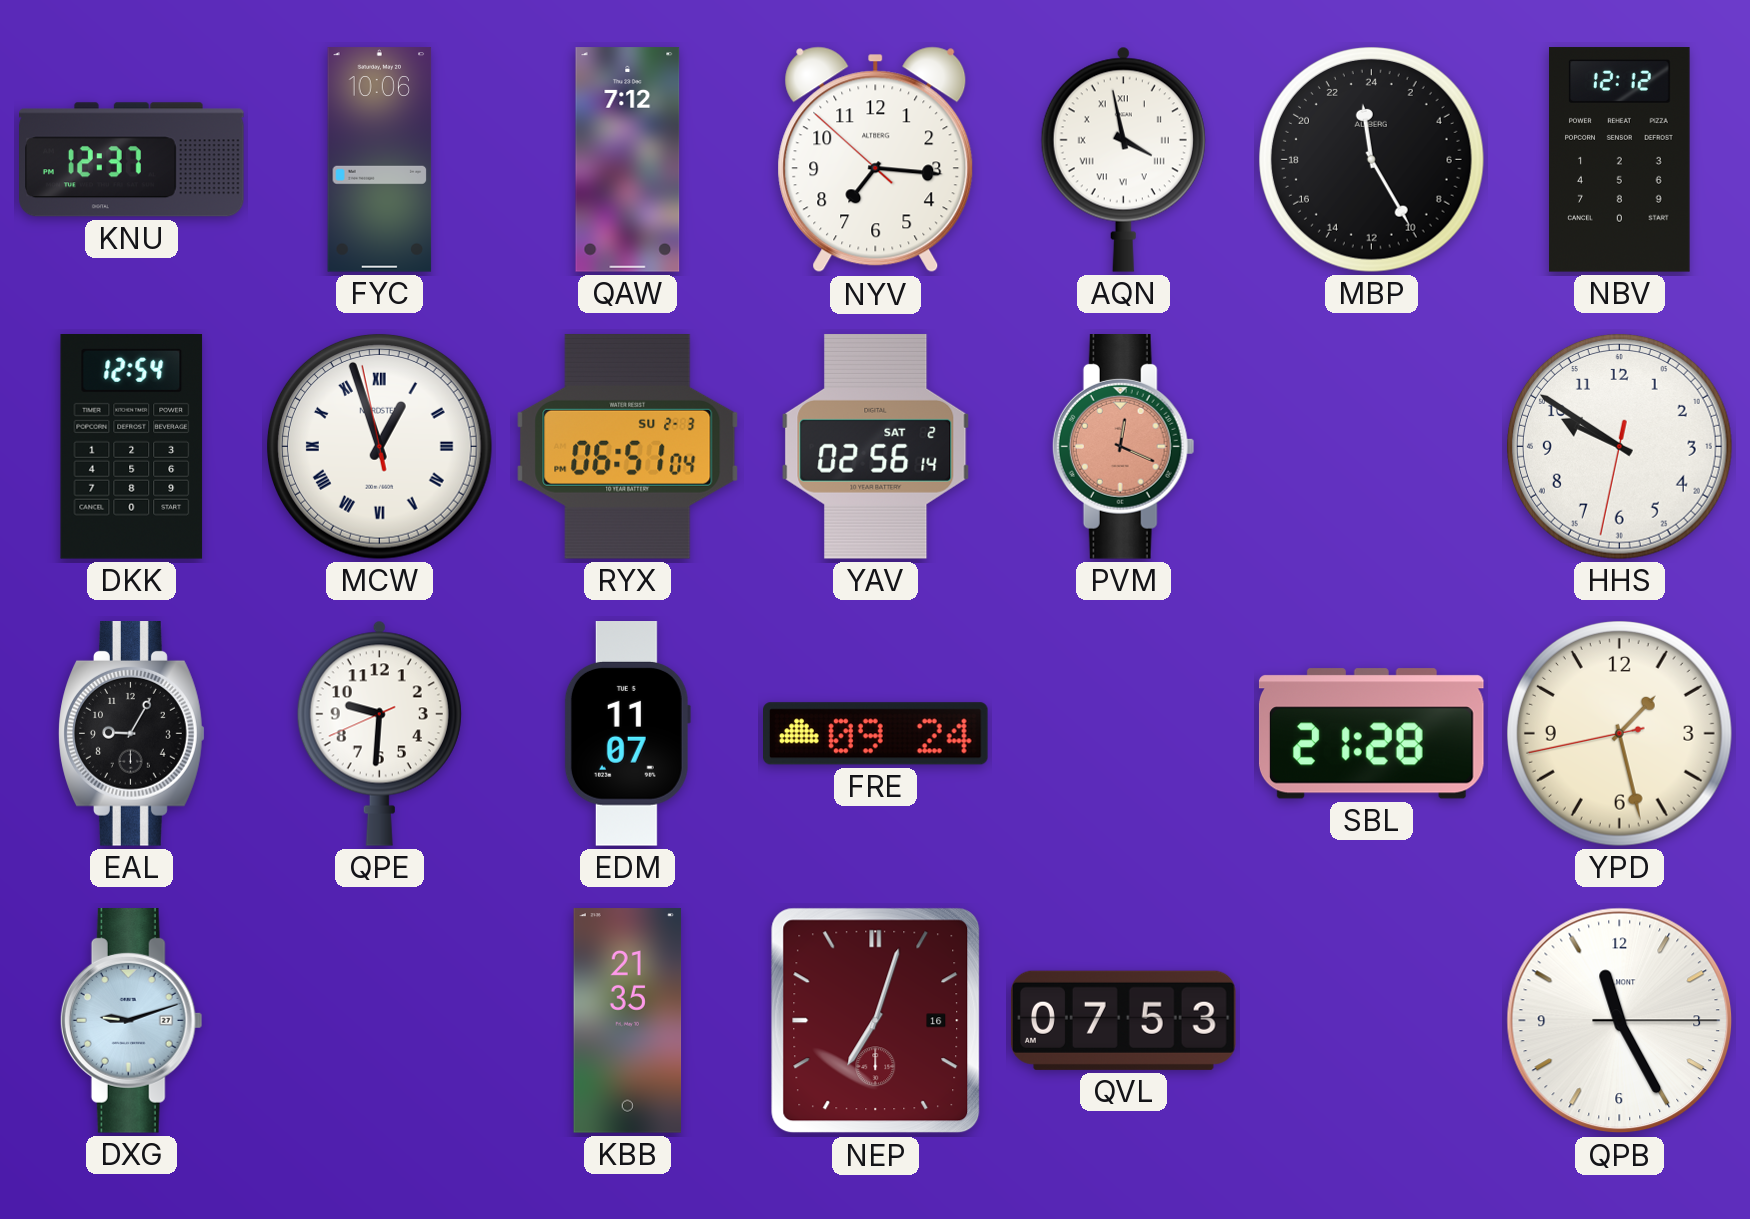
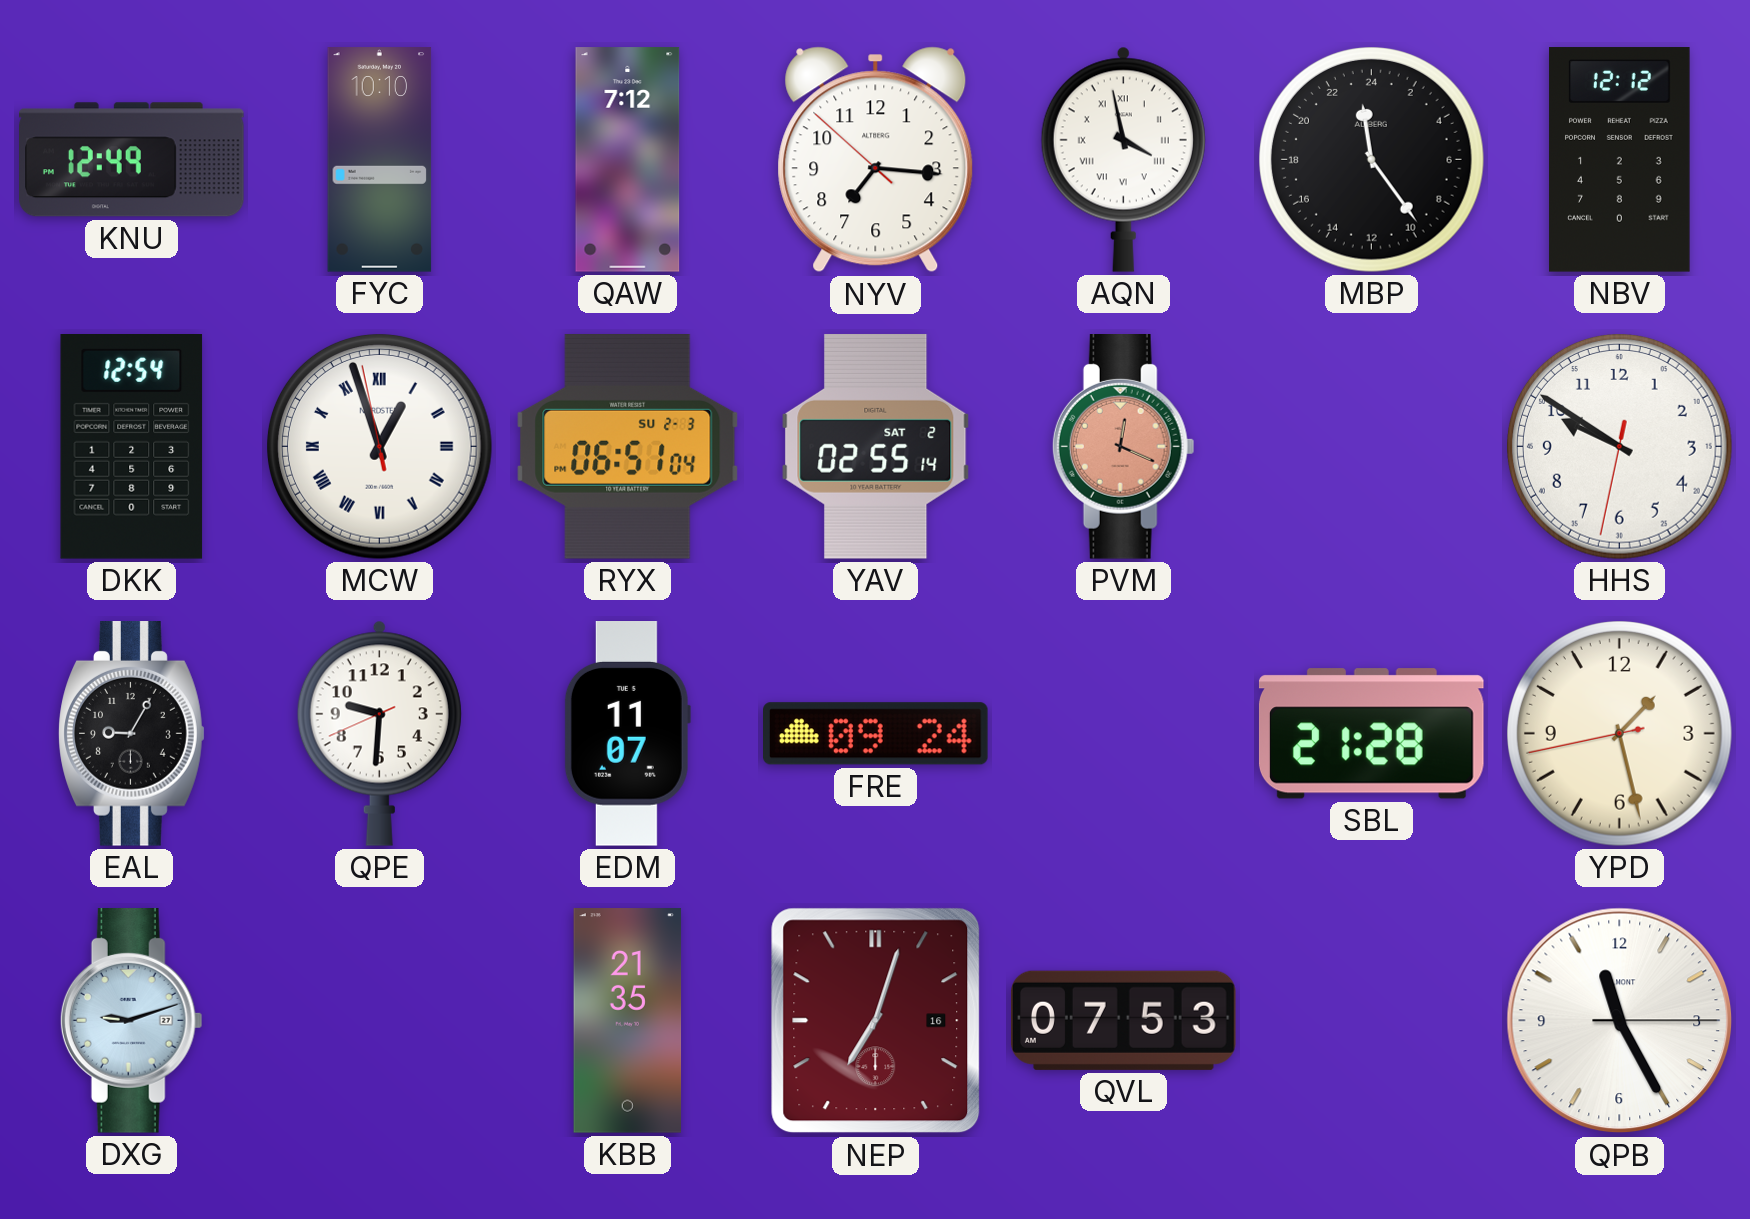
KNU: 12:37 -> 12:49
FYC: 10:06 -> 10:10
MBP: 23:25 -> 23:24
YAV: 02:56 -> 02:55
